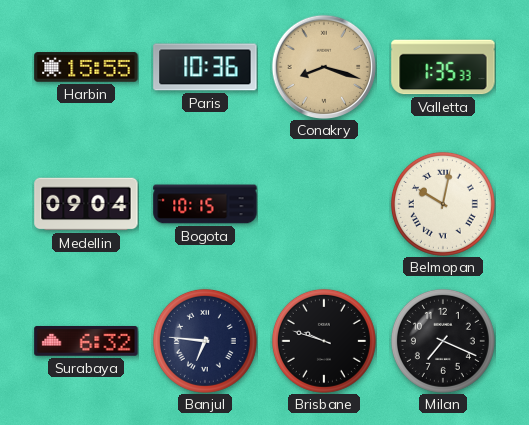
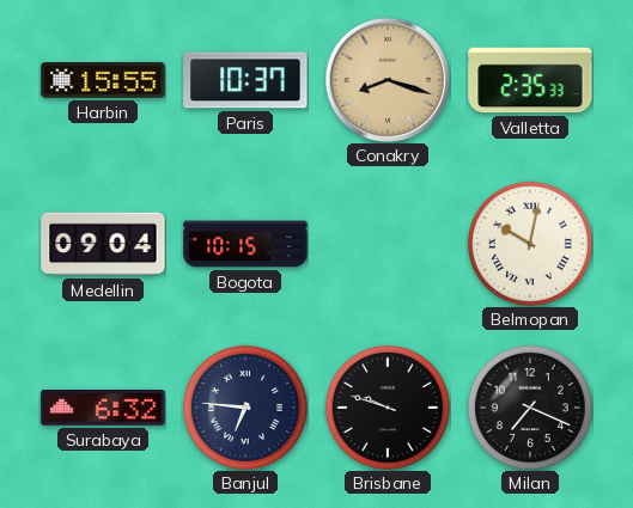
Paris: 10:36 -> 10:37
Valletta: 1:35 -> 2:35
